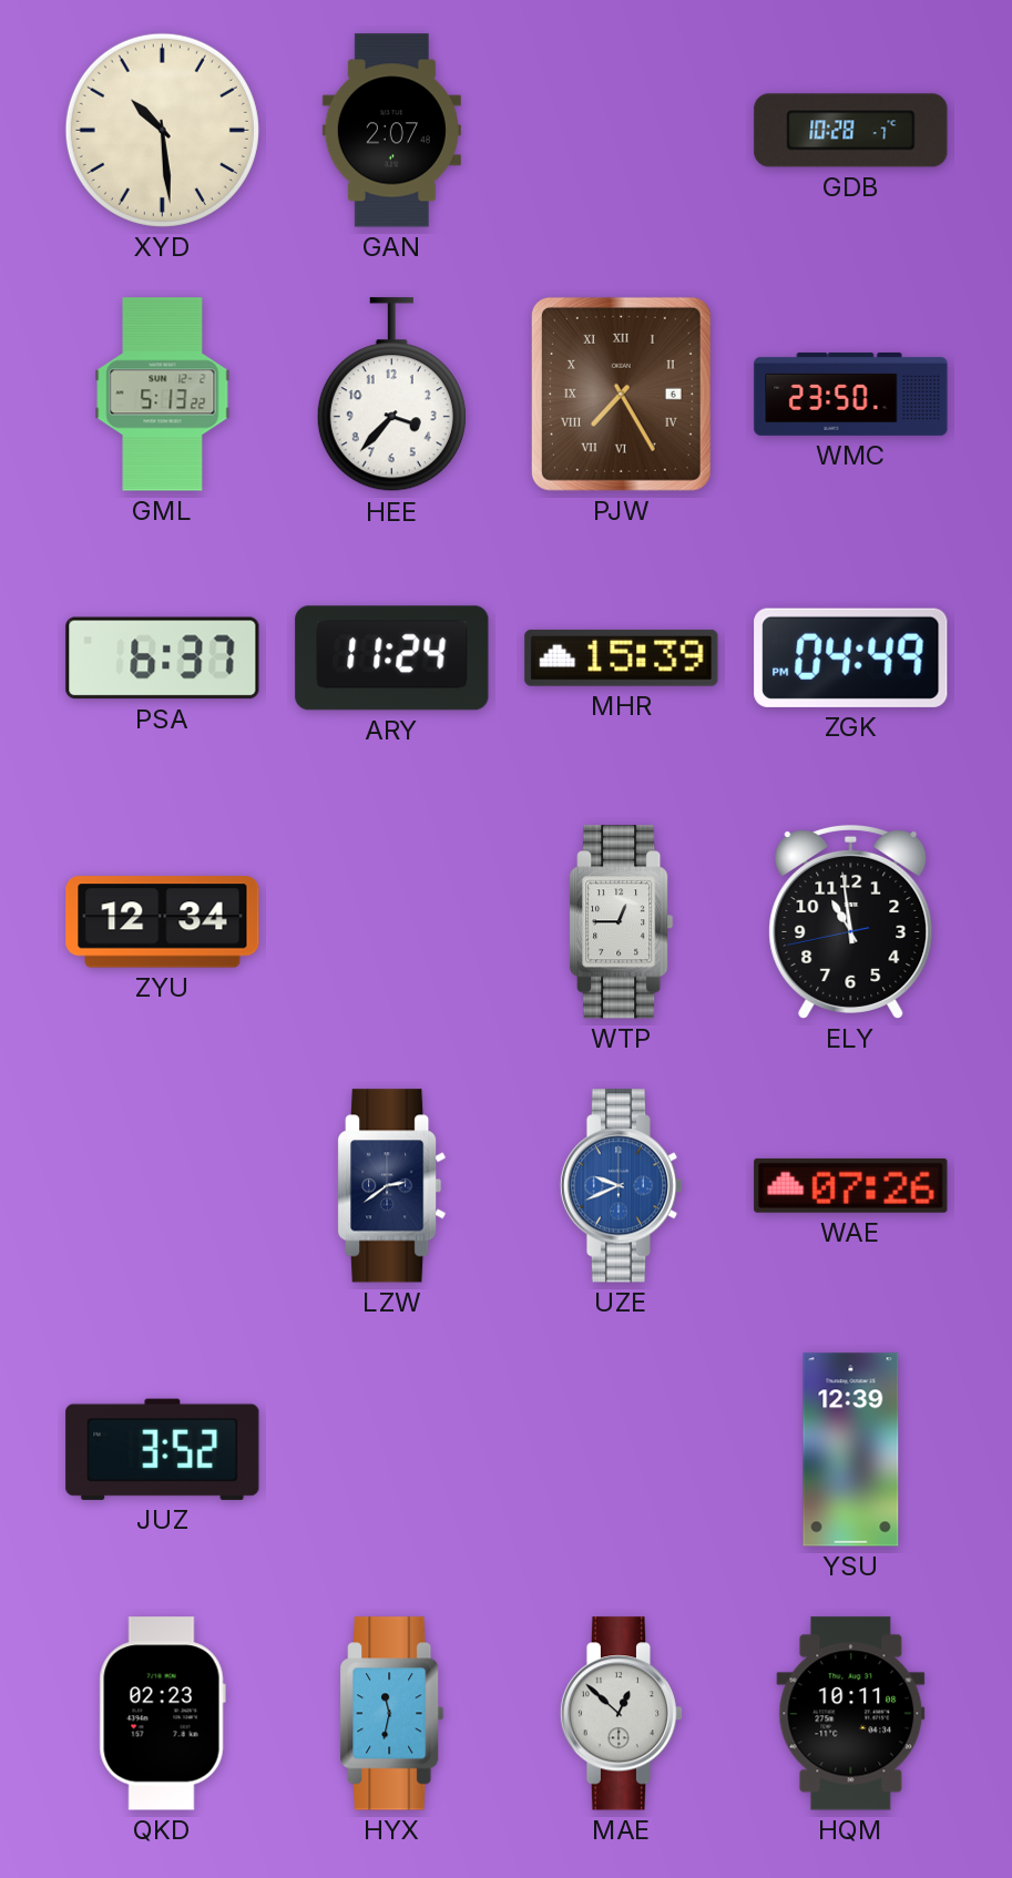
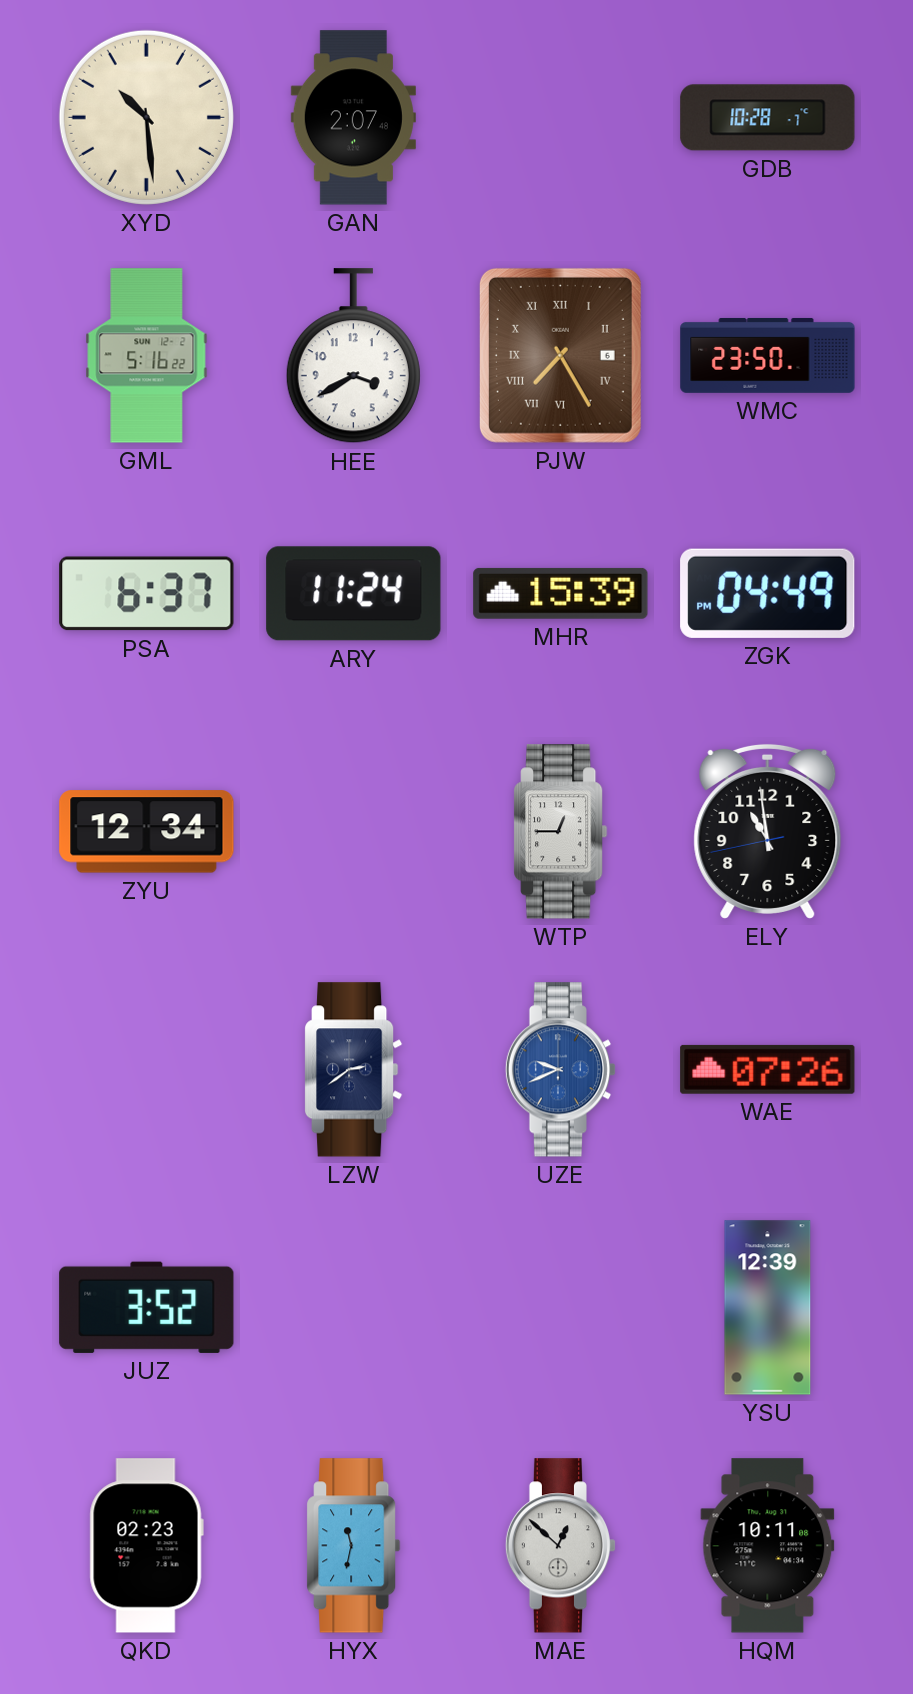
GML: 5:13 -> 5:16
HEE: 3:37 -> 3:40
